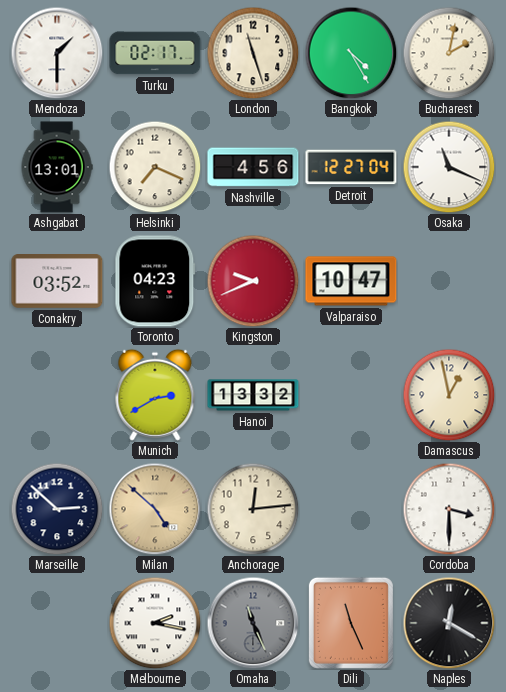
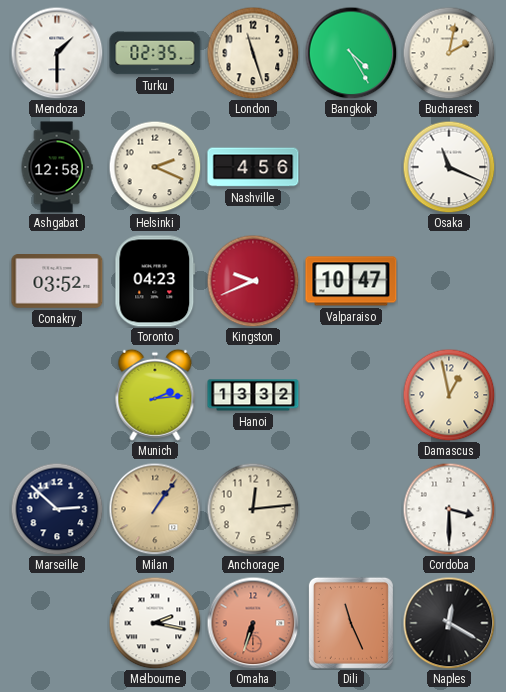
Turku: 02:17 -> 02:35
Ashgabat: 13:01 -> 12:58
Helsinki: 7:19 -> 2:19
Detroit: 12:27 -> none
Munich: 2:40 -> 2:14
Milan: 4:52 -> 1:06
Omaha: 11:26 -> 6:33
Omaha dial: grey -> salmon
